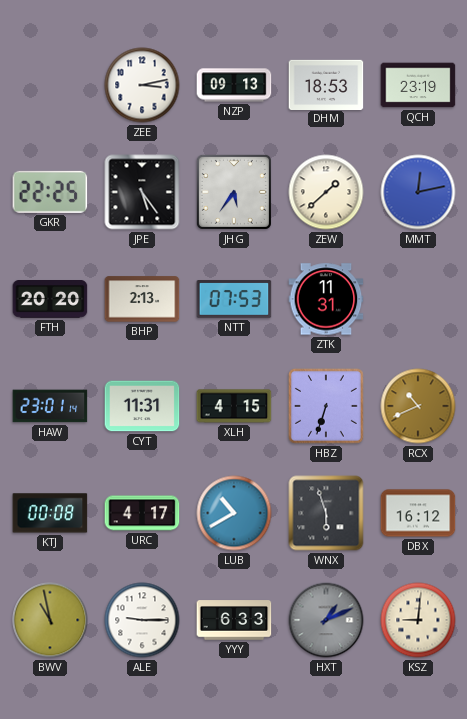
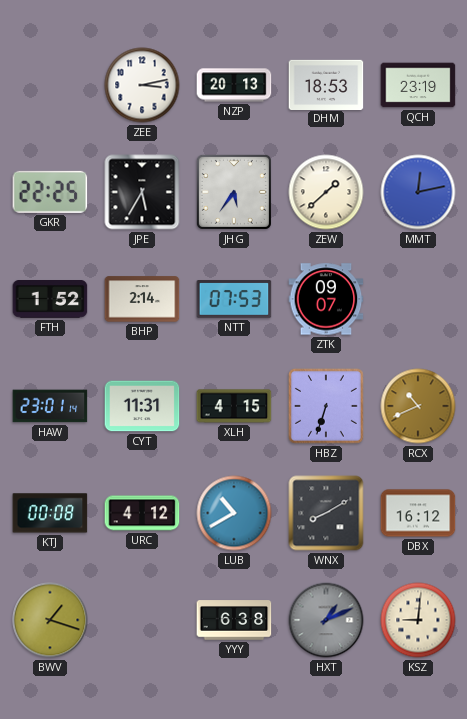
NZP: 09:13 -> 20:13
JPE: 5:24 -> 5:35
FTH: 20:20 -> 1:52
BHP: 2:13 -> 2:14
ZTK: 11:31 -> 09:07
URC: 4:17 -> 4:12
WNX: 5:57 -> 8:10
BWV: 10:58 -> 1:18
ALE: 9:15 -> none
YYY: 6:33 -> 6:38
